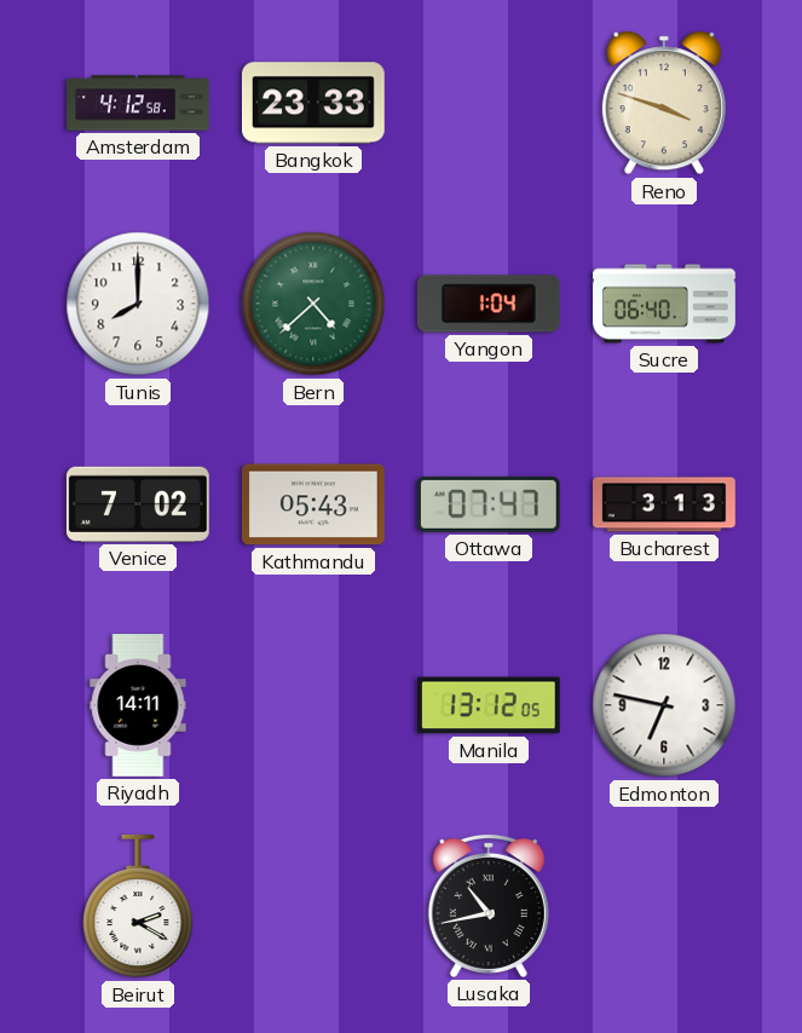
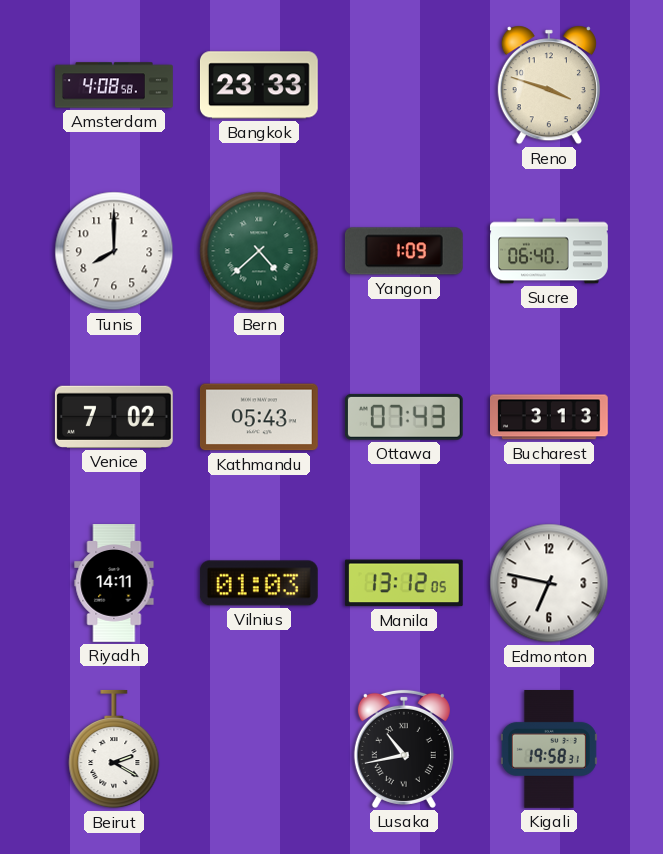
Amsterdam: 4:12 -> 4:08
Yangon: 1:04 -> 1:09
Ottawa: 07:47 -> 07:43
Vilnius: none -> 01:03
Kigali: none -> 19:58
